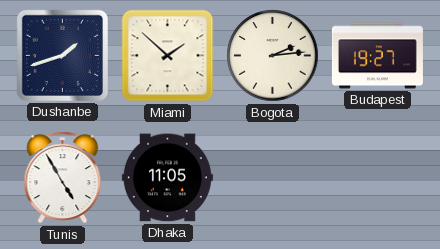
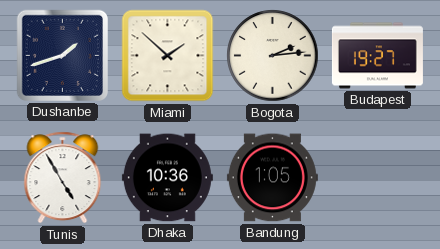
Dhaka: 11:05 -> 10:36
Bandung: none -> 1:05
